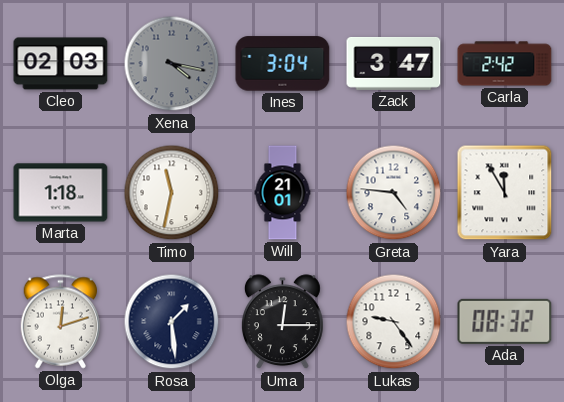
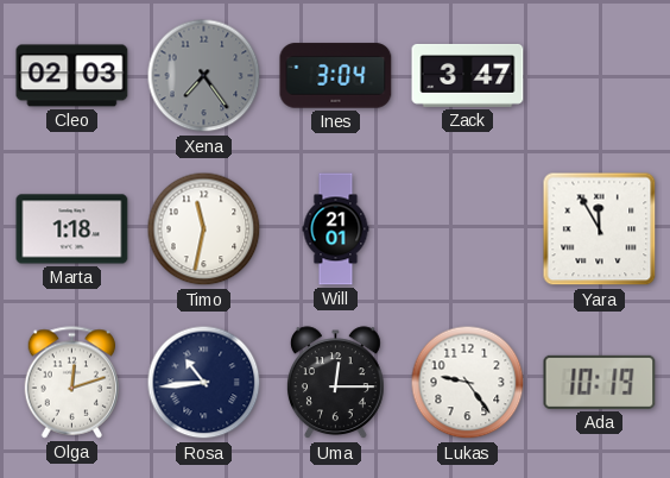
Xena: 4:17 -> 7:24
Carla: 2:42 -> none
Greta: 4:46 -> none
Rosa: 1:29 -> 10:44
Ada: 08:32 -> 10:19
